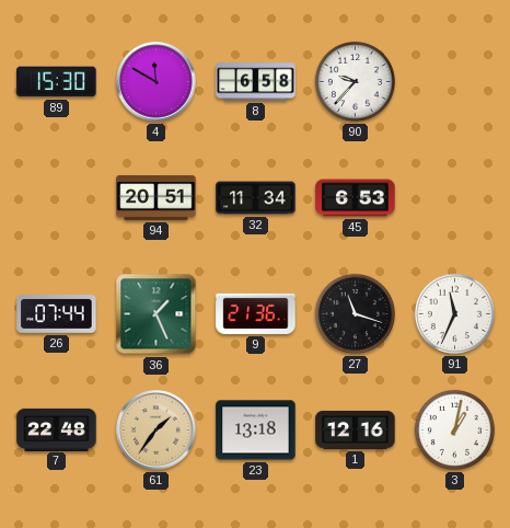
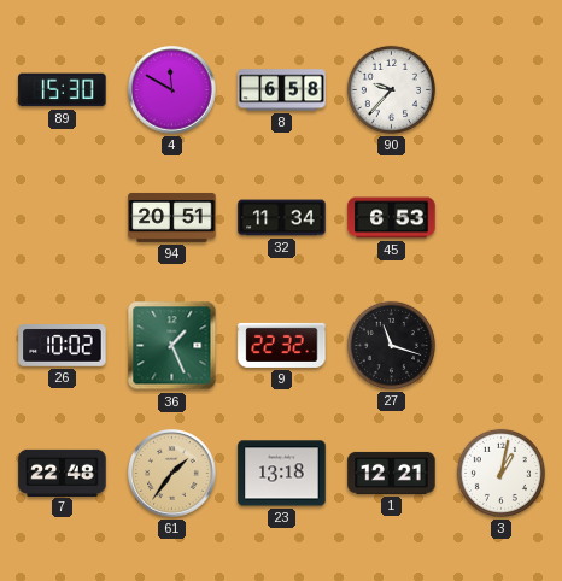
26: 07:44 -> 10:02
9: 21:36 -> 22:32
91: 11:34 -> none
1: 12:16 -> 12:21
